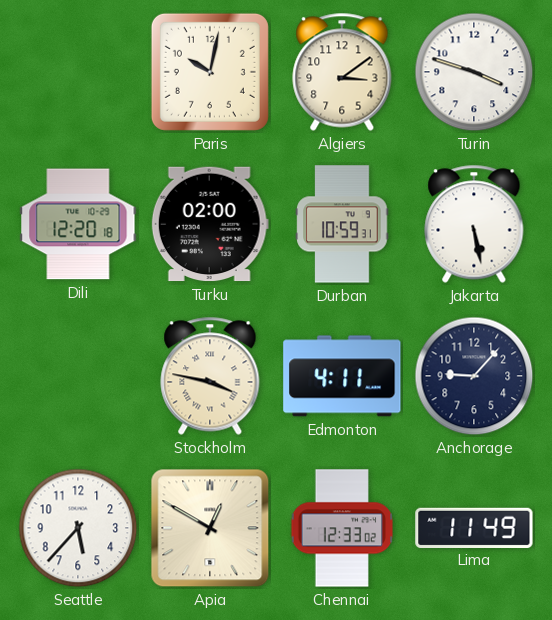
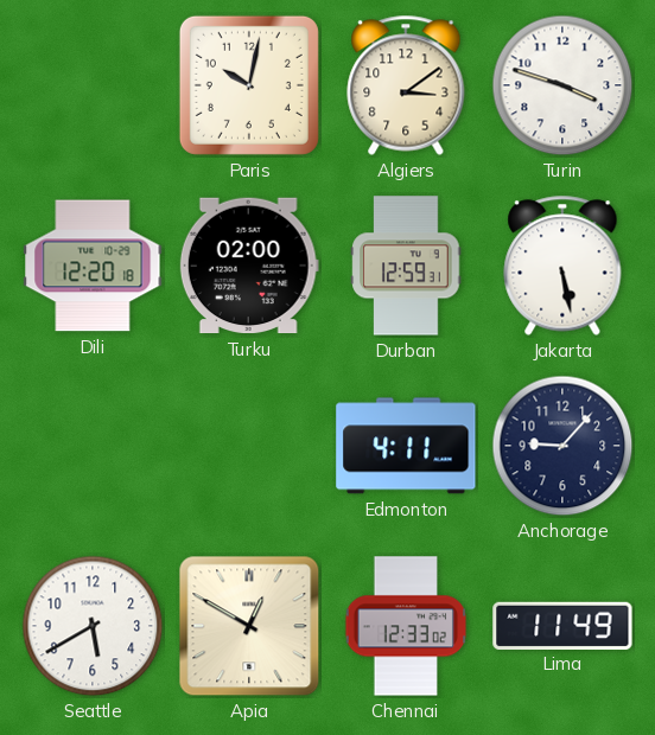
Durban: 10:59 -> 12:59
Stockholm: 3:47 -> none
Seattle: 5:37 -> 5:40
